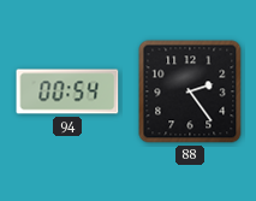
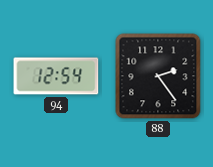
94: 00:54 -> 12:54
